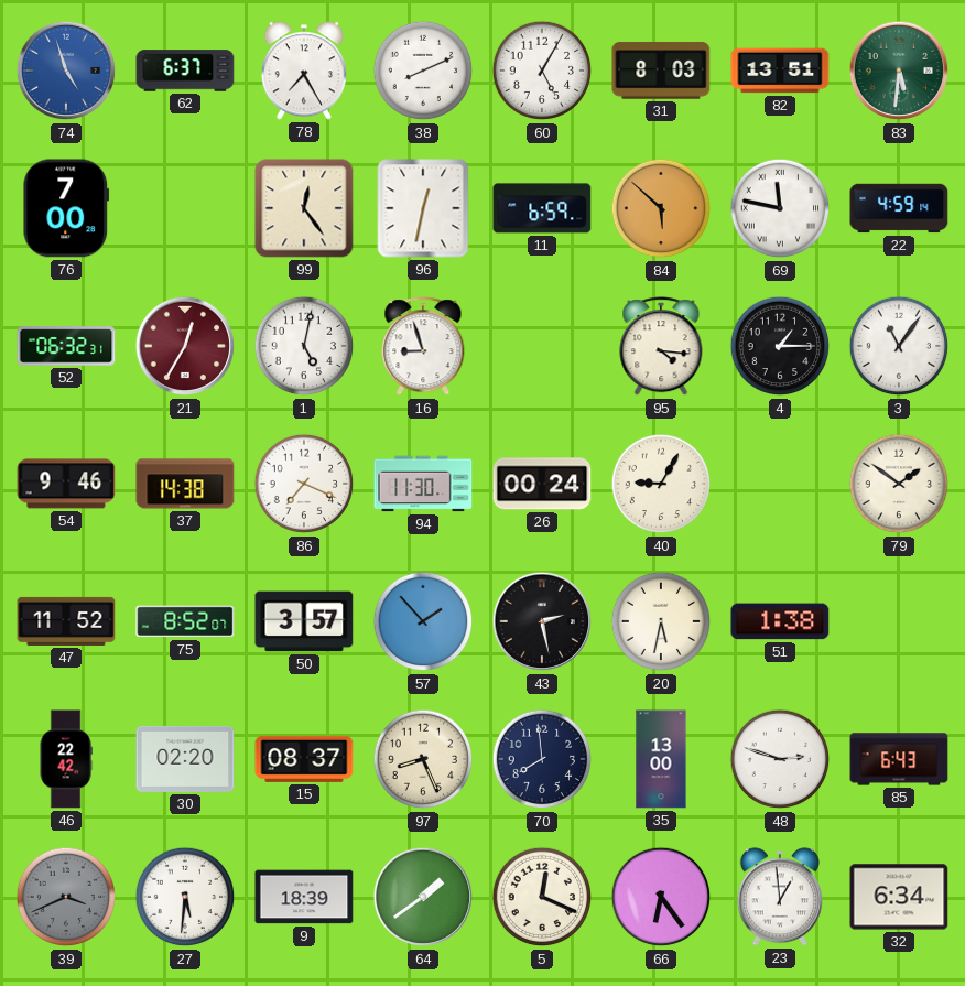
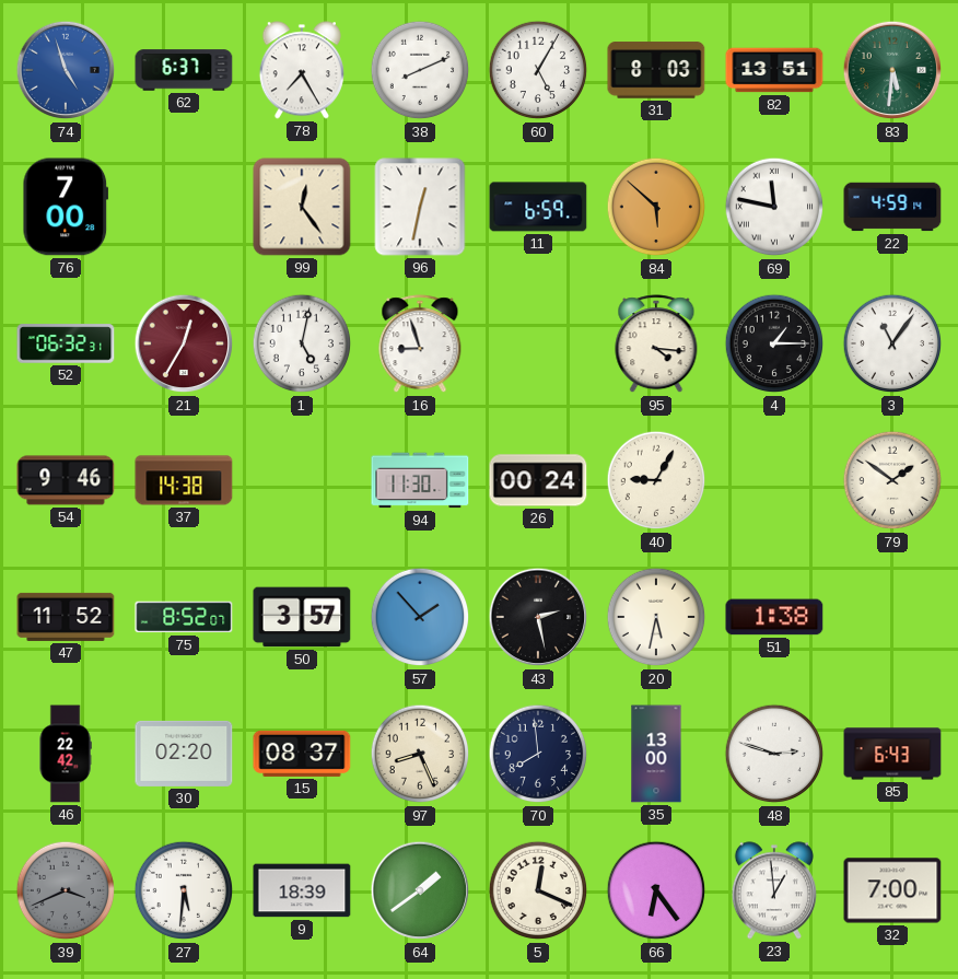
86: 7:19 -> none
32: 6:34 -> 7:00
